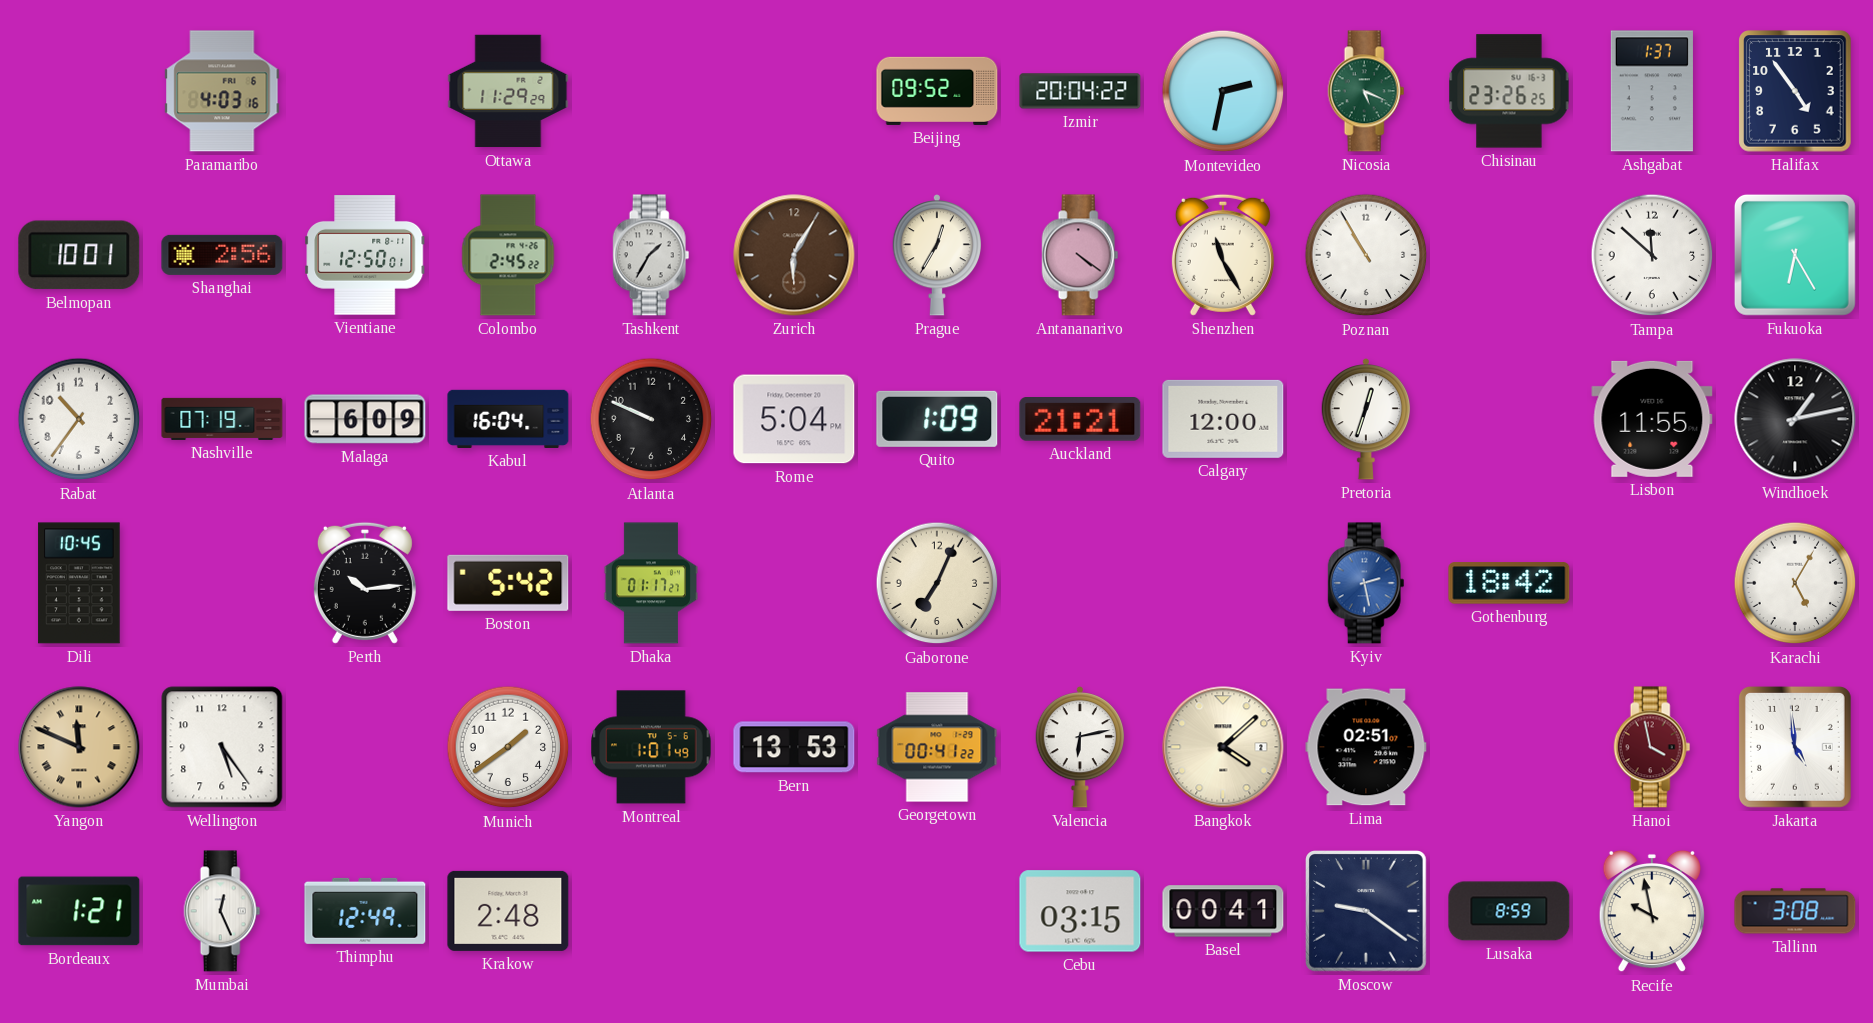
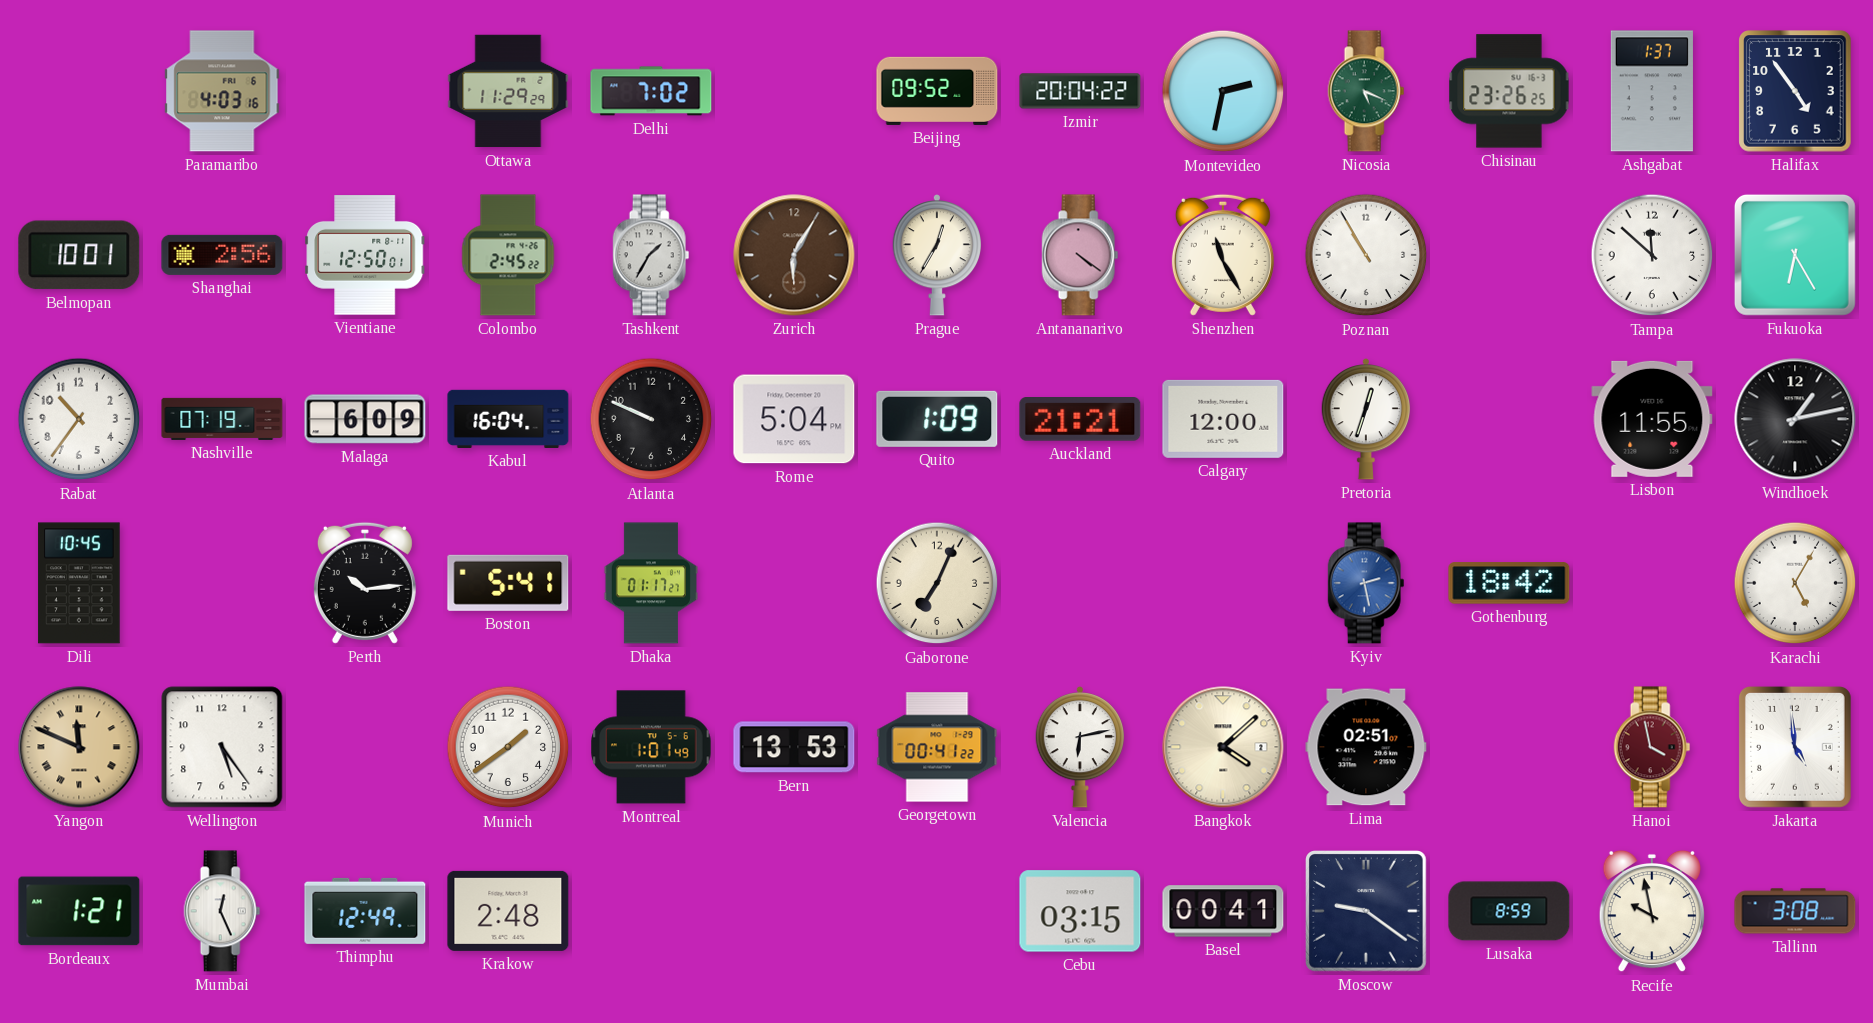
Delhi: none -> 7:02
Boston: 5:42 -> 5:41
